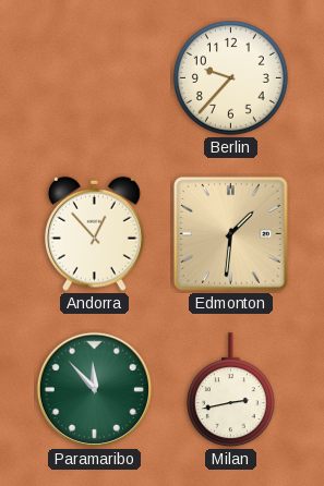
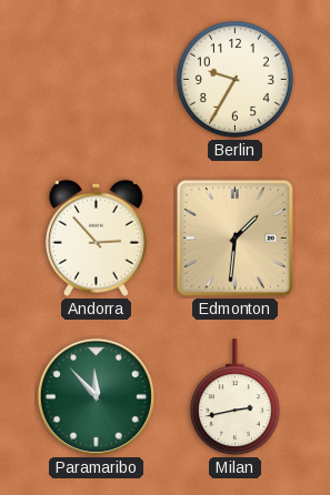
Berlin: 9:37 -> 9:35
Andorra: 12:53 -> 2:53
